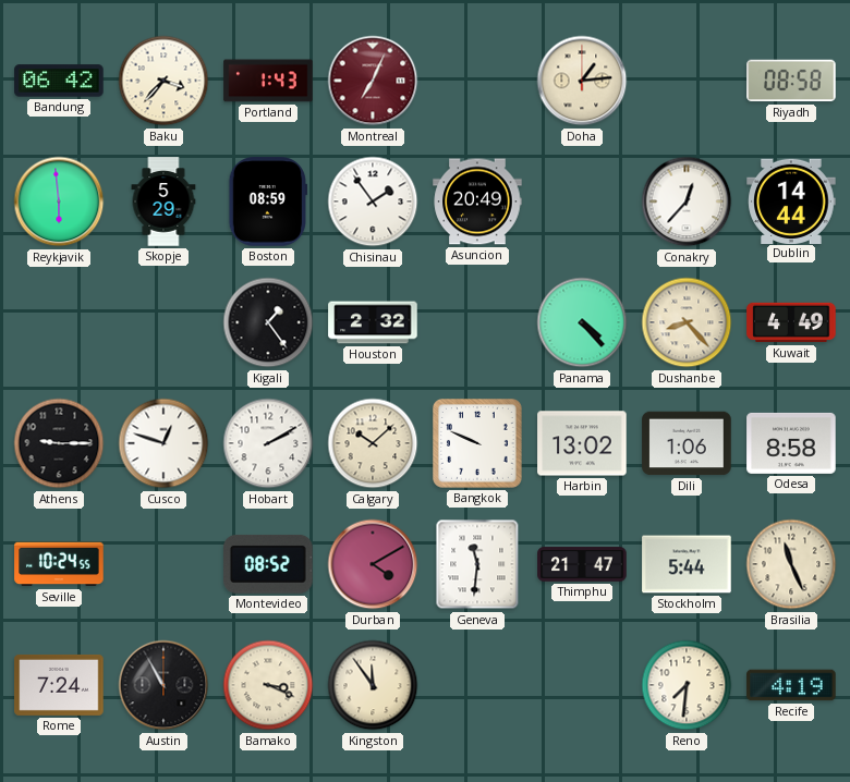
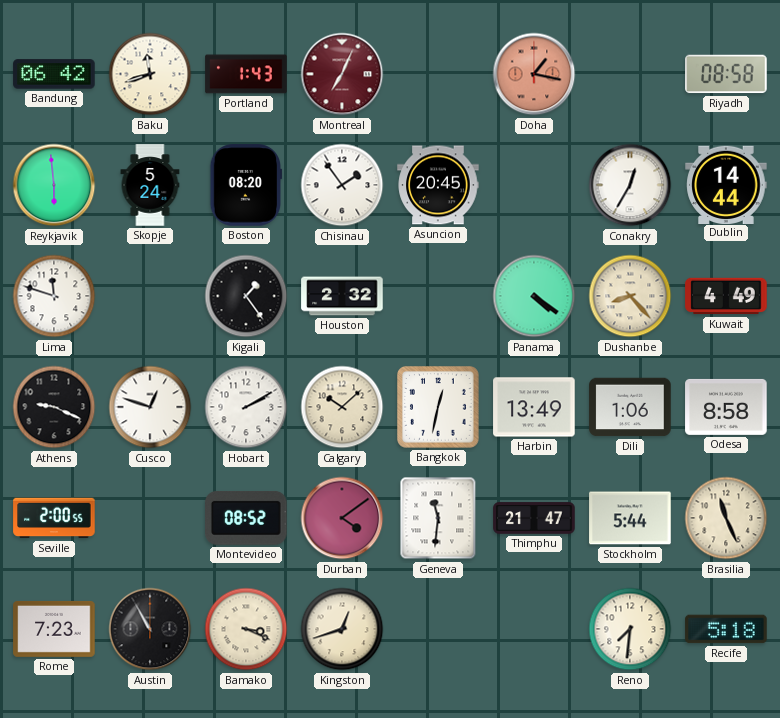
Baku: 3:37 -> 11:42
Doha: 1:14 -> 1:17
Doha dial: cream -> salmon
Skopje: 5:29 -> 5:24
Boston: 08:59 -> 08:20
Asuncion: 20:49 -> 20:45
Conakry: 12:37 -> 12:35
Lima: none -> 11:48
Panama: 4:23 -> 4:21
Athens: 9:15 -> 9:19
Bangkok: 9:49 -> 12:32
Harbin: 13:02 -> 13:49
Seville: 10:24 -> 2:00
Durban: 4:10 -> 4:09
Rome: 7:24 -> 7:23
Kingston: 11:54 -> 12:42
Recife: 4:19 -> 5:18
